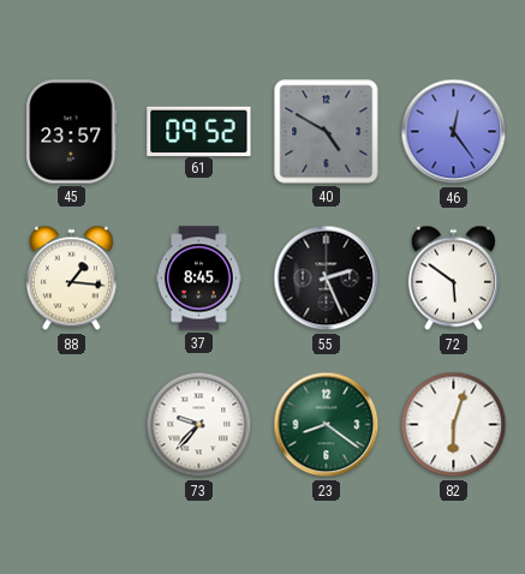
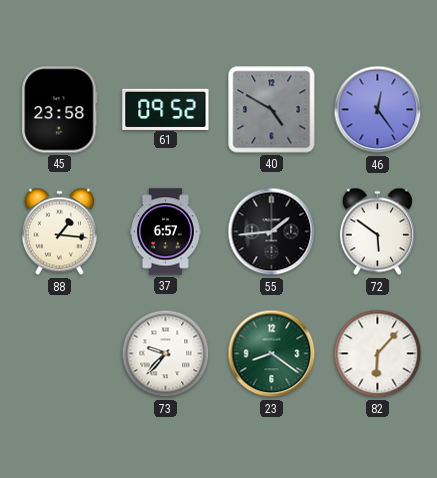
45: 23:57 -> 23:58
37: 8:45 -> 6:57
55: 2:26 -> 1:44
82: 6:03 -> 6:07
